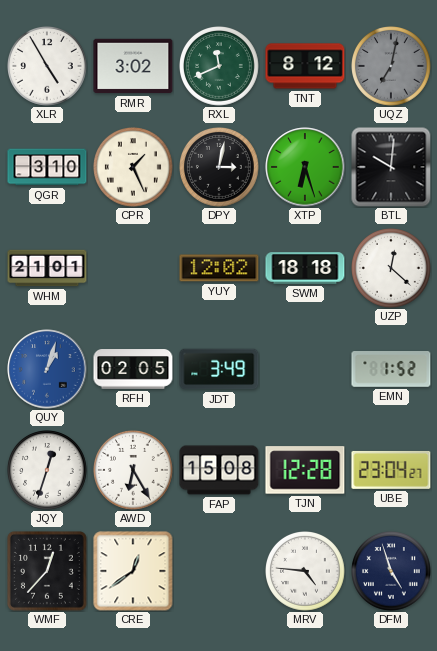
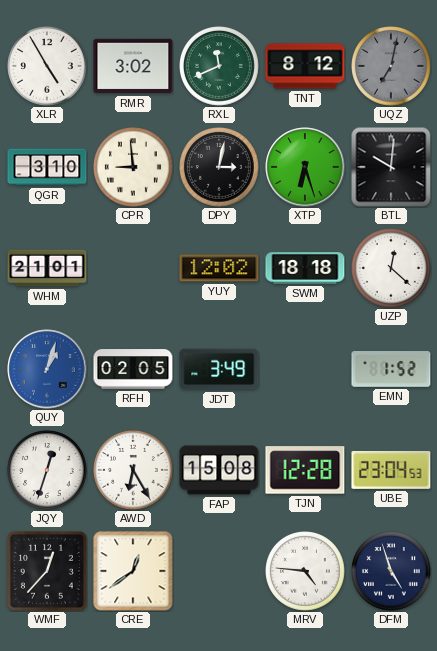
CPR: 1:26 -> 8:59
UBE: 23:04:27 -> 23:04:53
